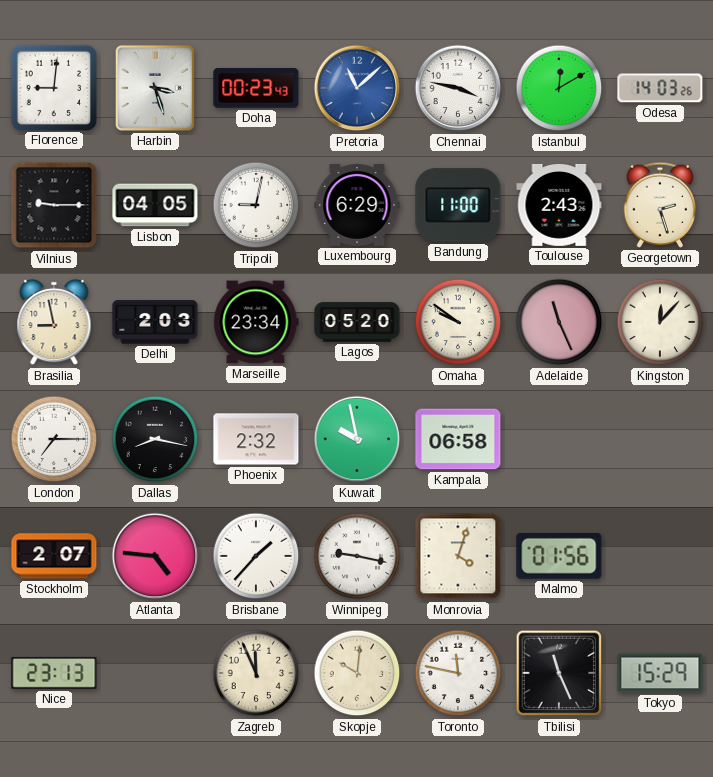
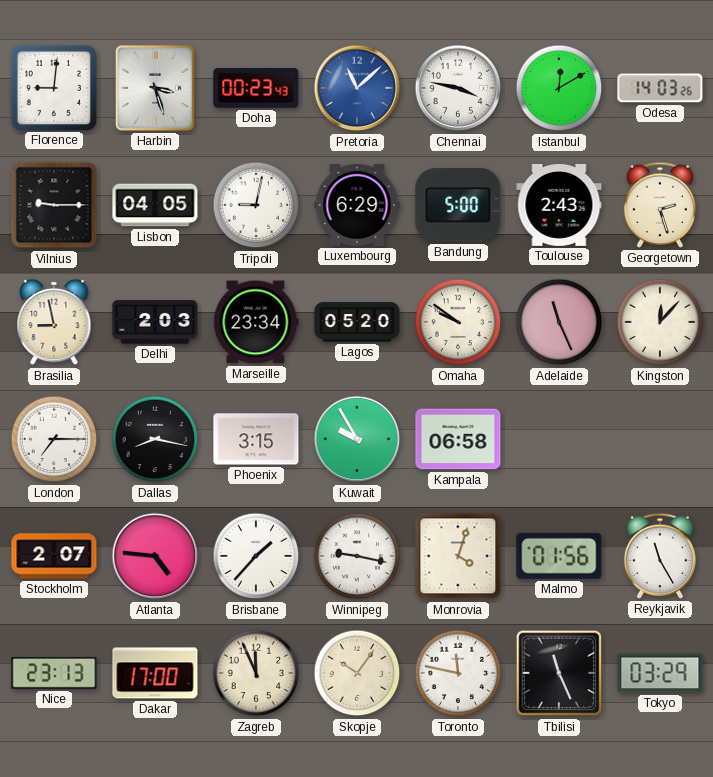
Bandung: 11:00 -> 5:00
Phoenix: 2:32 -> 3:15
Kuwait: 9:58 -> 9:55
Reykjavik: none -> 11:25
Dakar: none -> 17:00
Skopje: 10:01 -> 10:06
Tokyo: 15:29 -> 03:29
